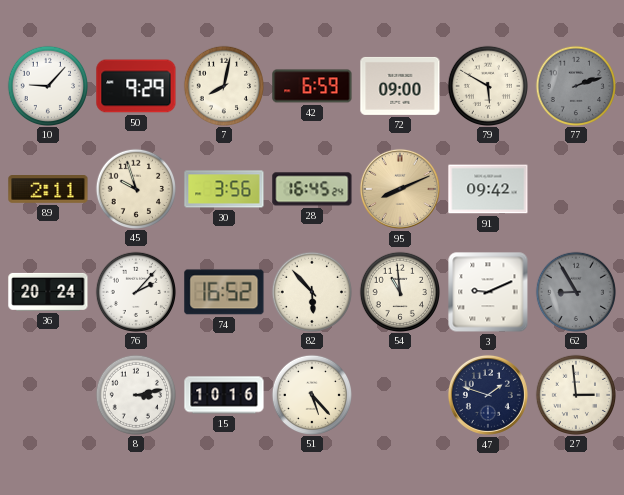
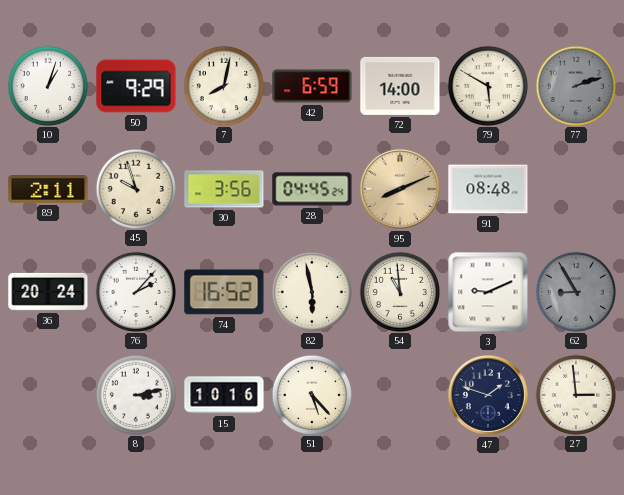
10: 9:07 -> 1:03
72: 09:00 -> 14:00
28: 16:45 -> 04:45
91: 09:42 -> 08:48
82: 5:53 -> 5:58
